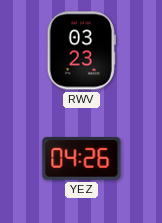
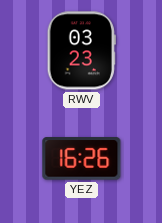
YEZ: 04:26 -> 16:26
